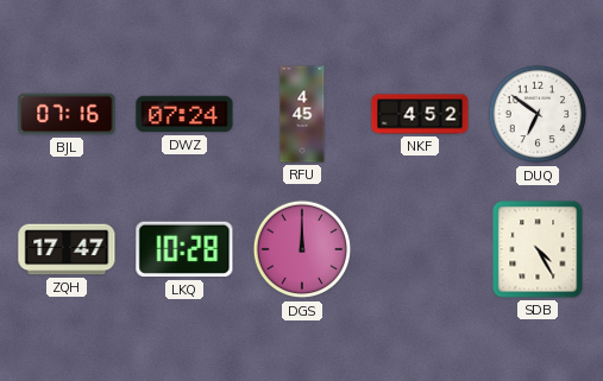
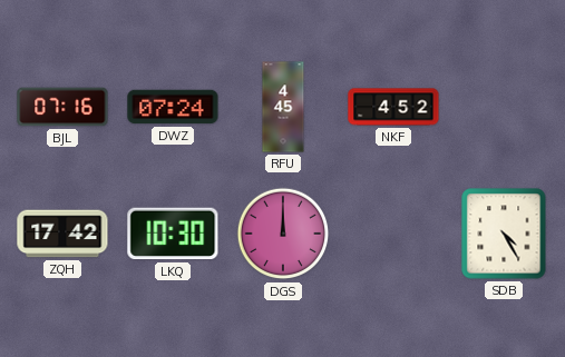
DUQ: 6:51 -> none
ZQH: 17:47 -> 17:42
LKQ: 10:28 -> 10:30
